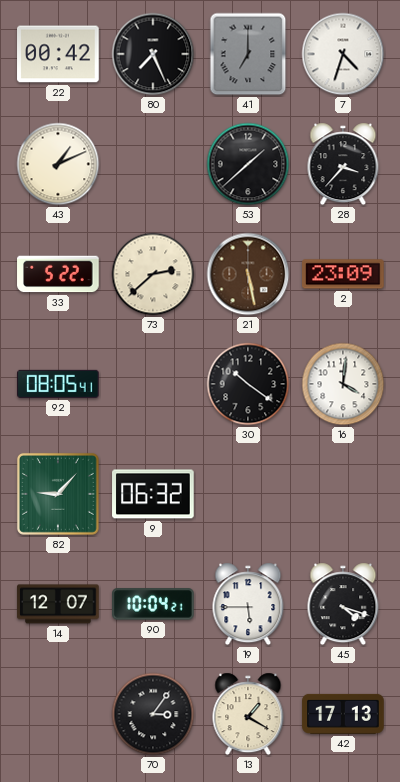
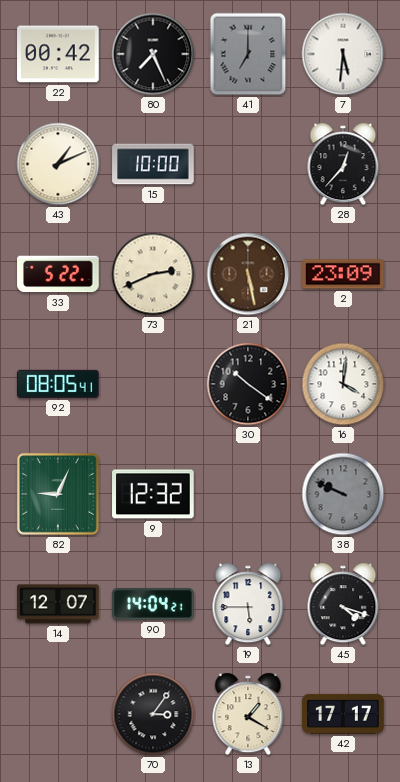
7: 4:33 -> 5:31
15: none -> 10:00
53: 1:38 -> none
28: 3:37 -> 12:37
73: 2:38 -> 2:41
82: 9:07 -> 9:04
9: 06:32 -> 12:32
38: none -> 9:49
90: 10:04 -> 14:04
42: 17:13 -> 17:17
